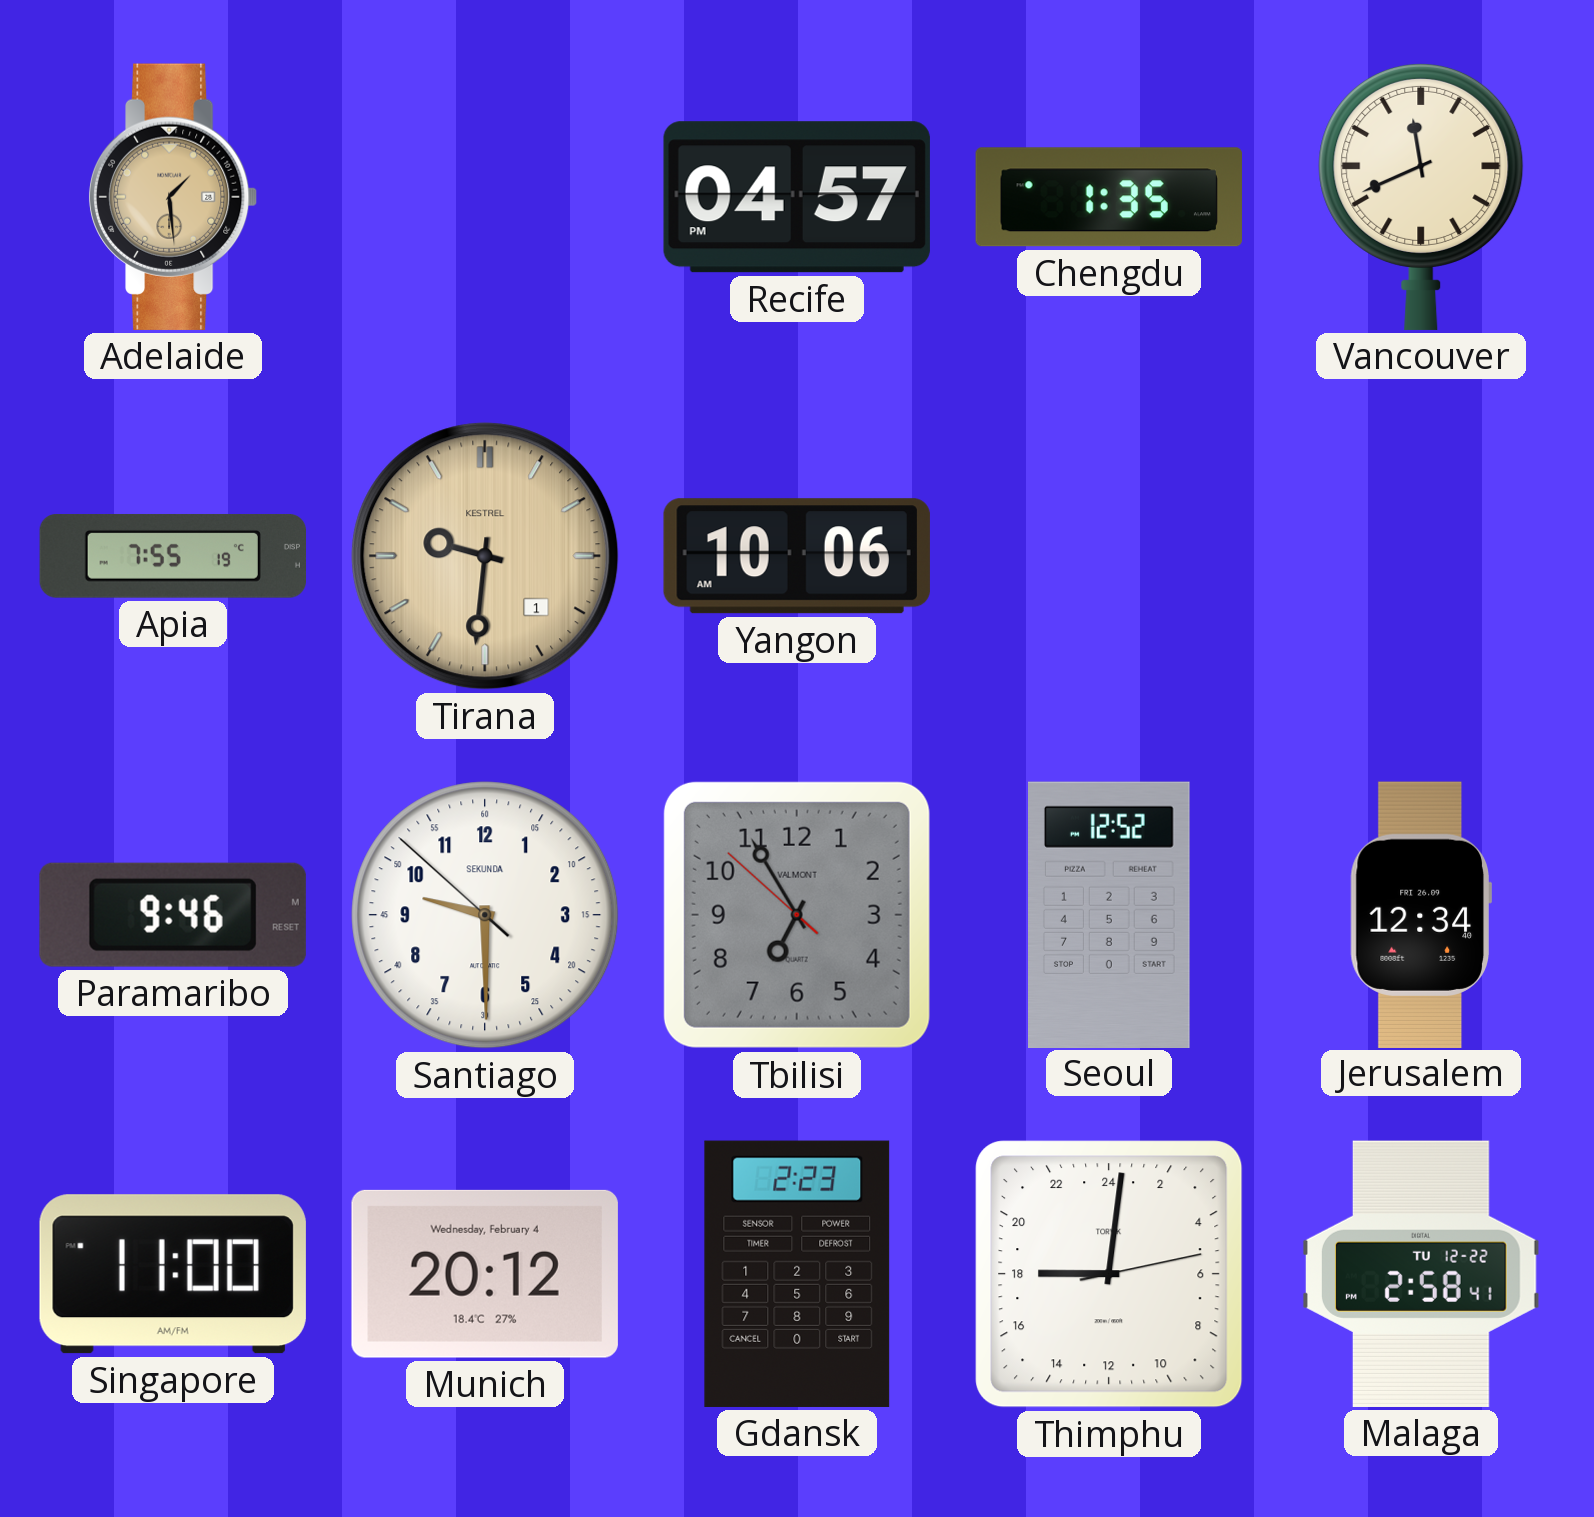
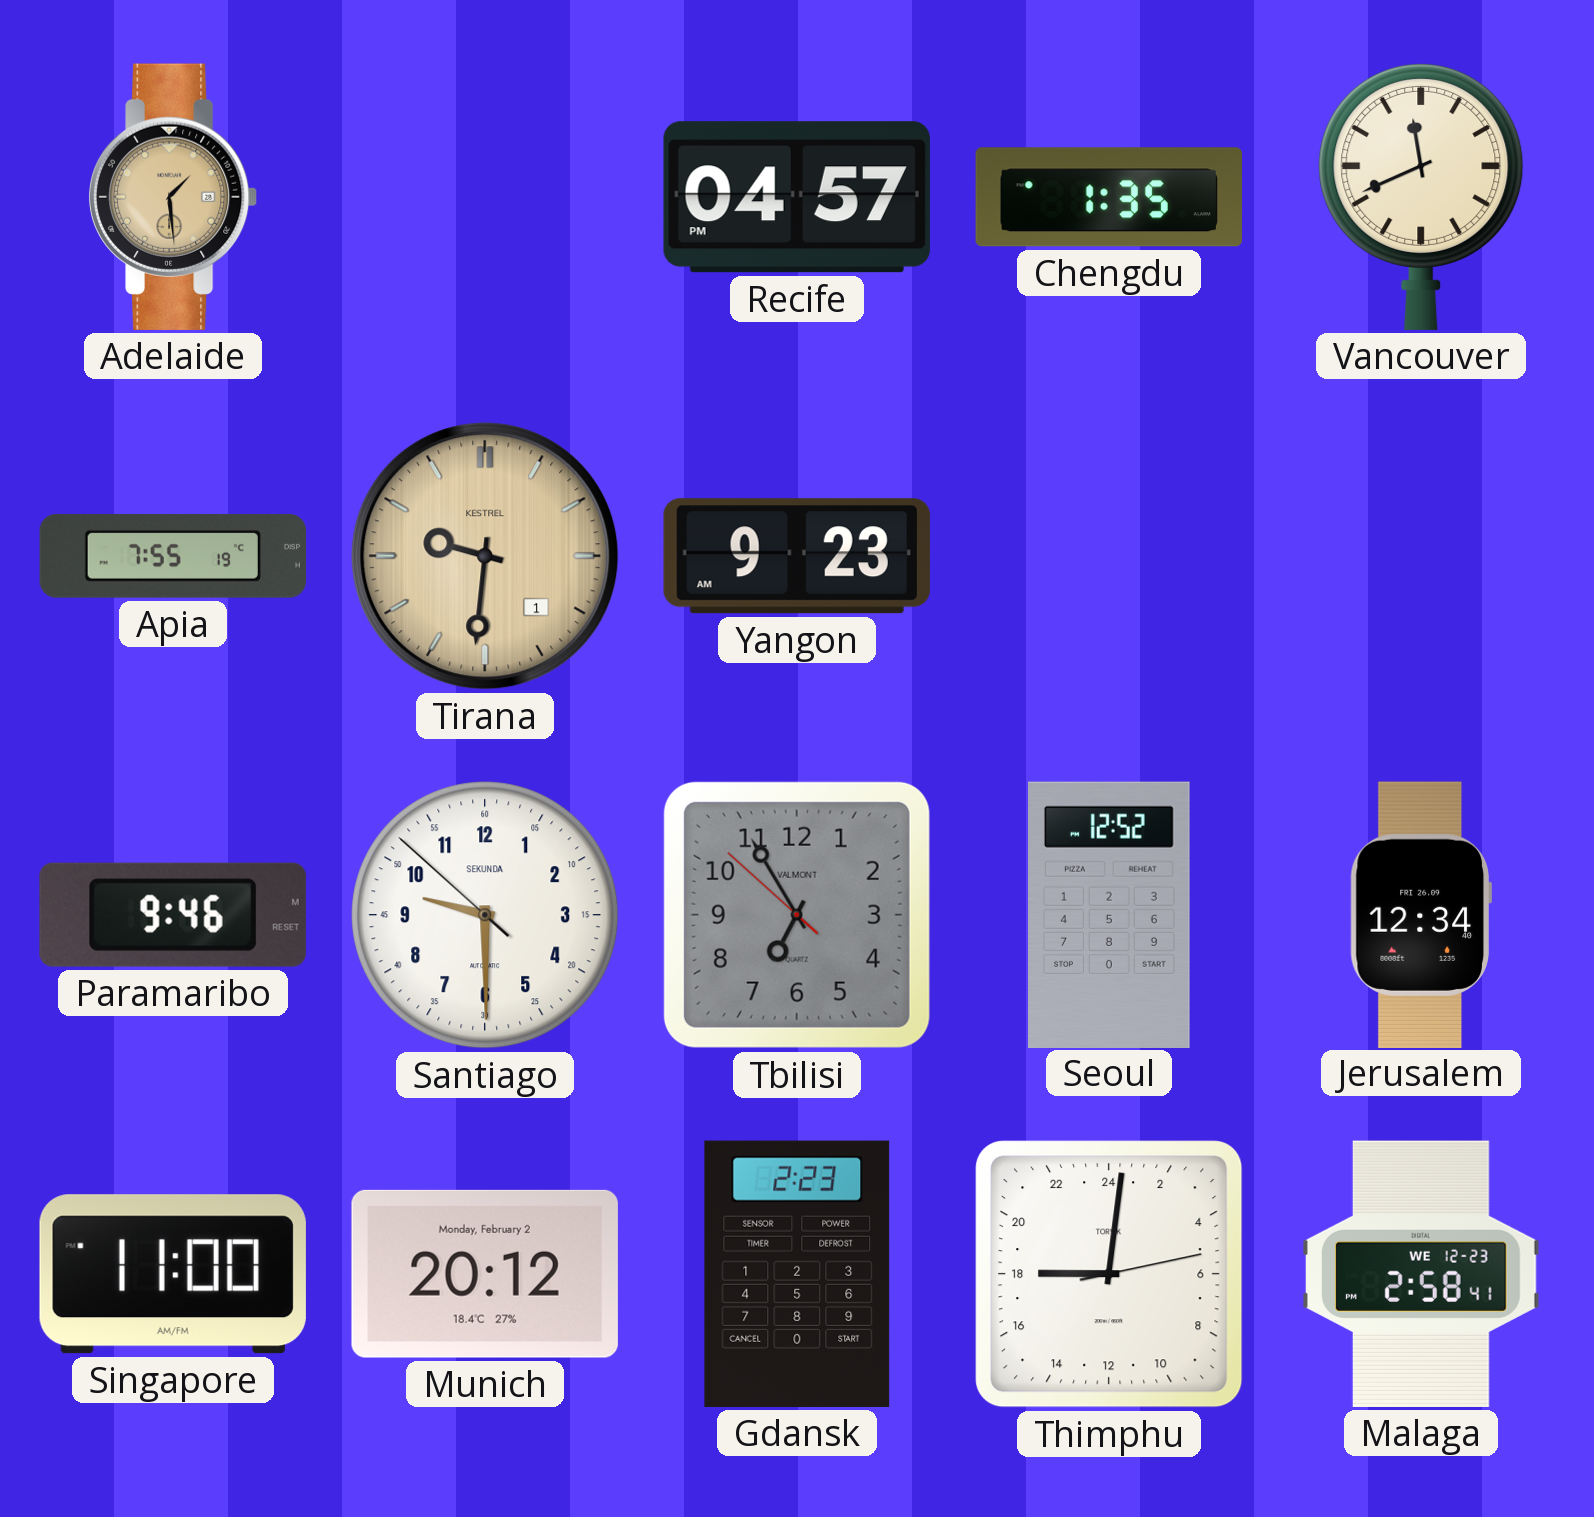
Yangon: 10:06 -> 9:23
Munich date: Wednesday, February 4 -> Monday, February 2
Malaga date: TU 12-22 -> WE 12-23
